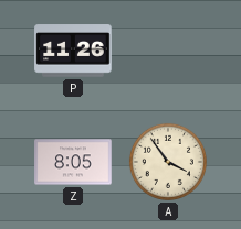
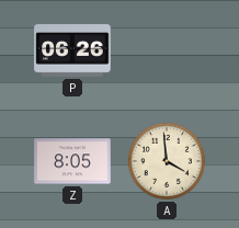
P: 11:26 -> 06:26
A: 3:54 -> 3:59
